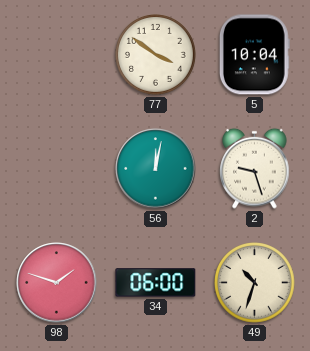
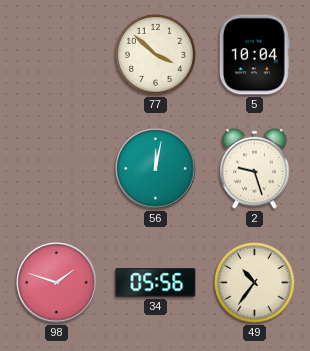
77: 3:51 -> 3:52
34: 06:00 -> 05:56
49: 10:33 -> 10:36
